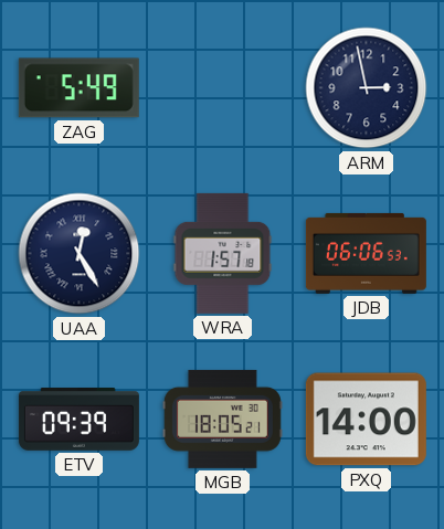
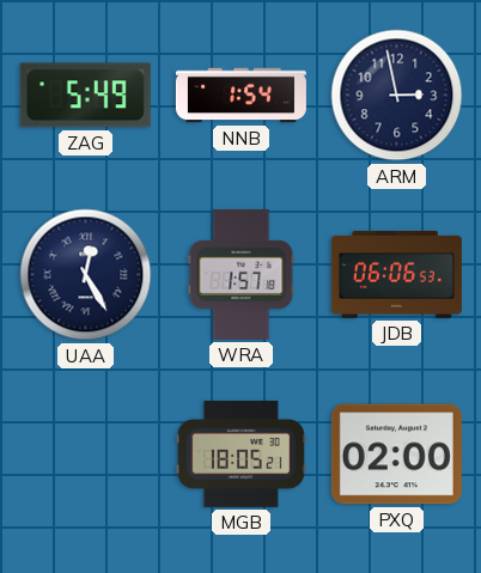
NNB: none -> 1:54
ETV: 09:39 -> none
PXQ: 14:00 -> 02:00
